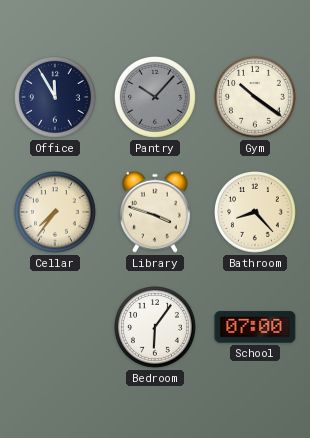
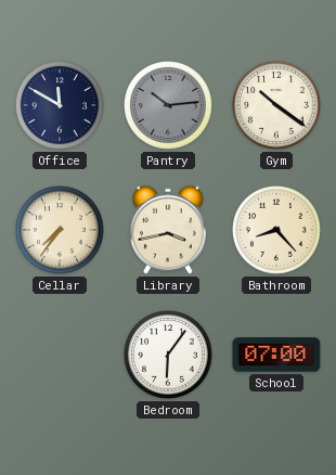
Office: 11:55 -> 11:50
Pantry: 10:07 -> 10:14
Library: 3:48 -> 3:43
